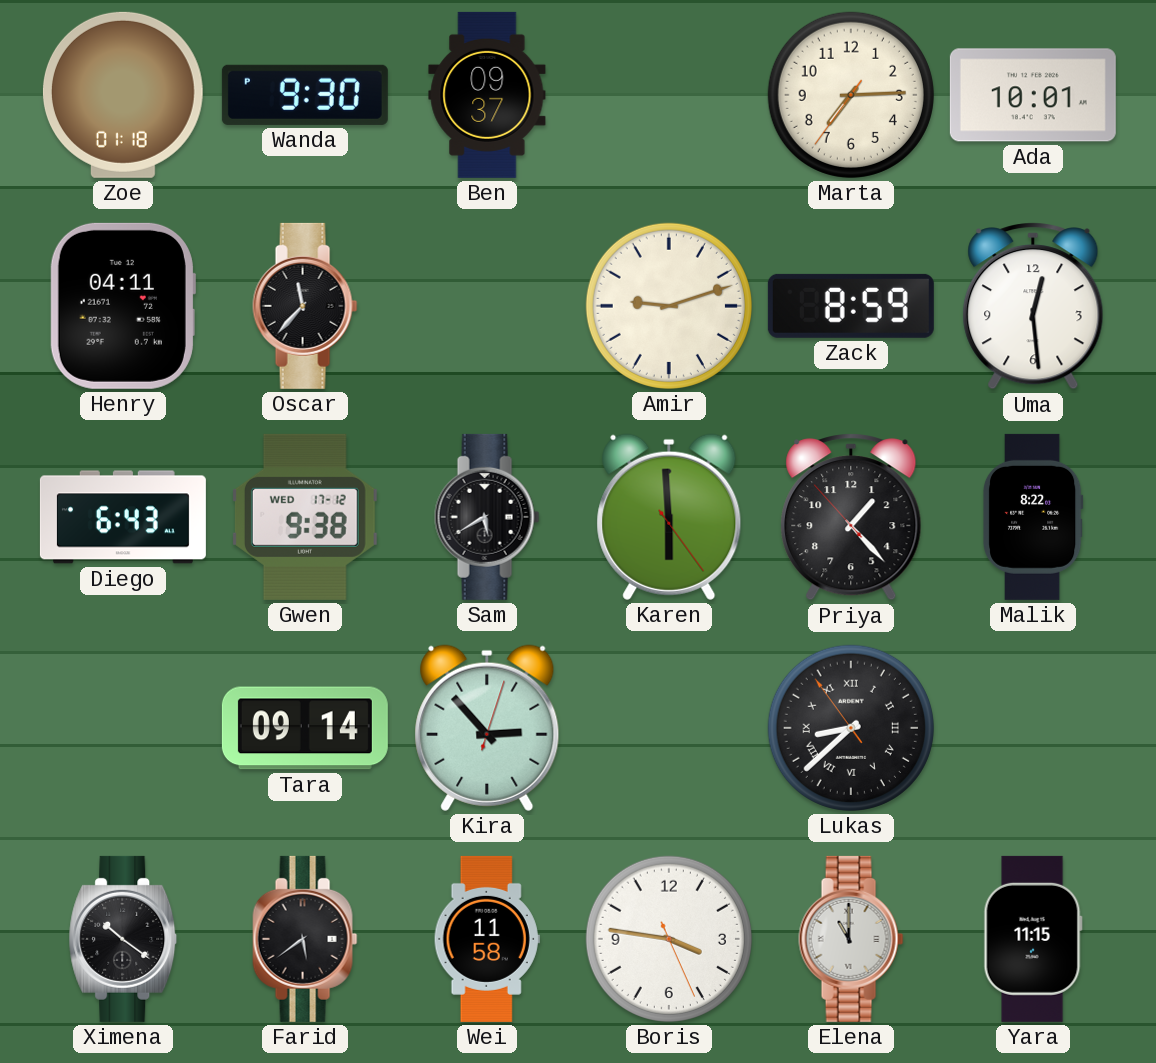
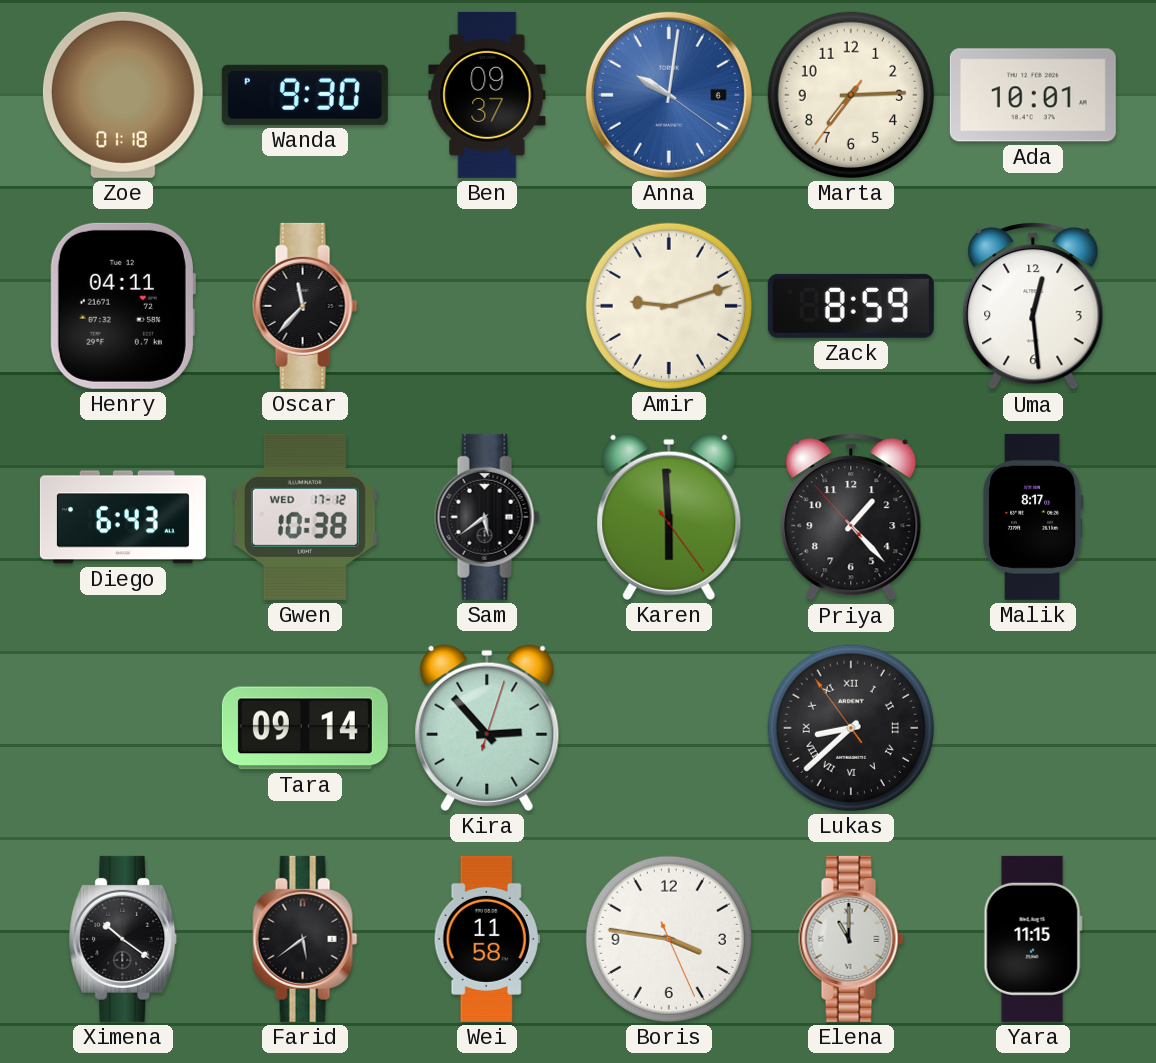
Anna: none -> 10:01
Gwen: 9:38 -> 10:38
Sam: 5:40 -> 5:39
Malik: 8:22 -> 8:17
